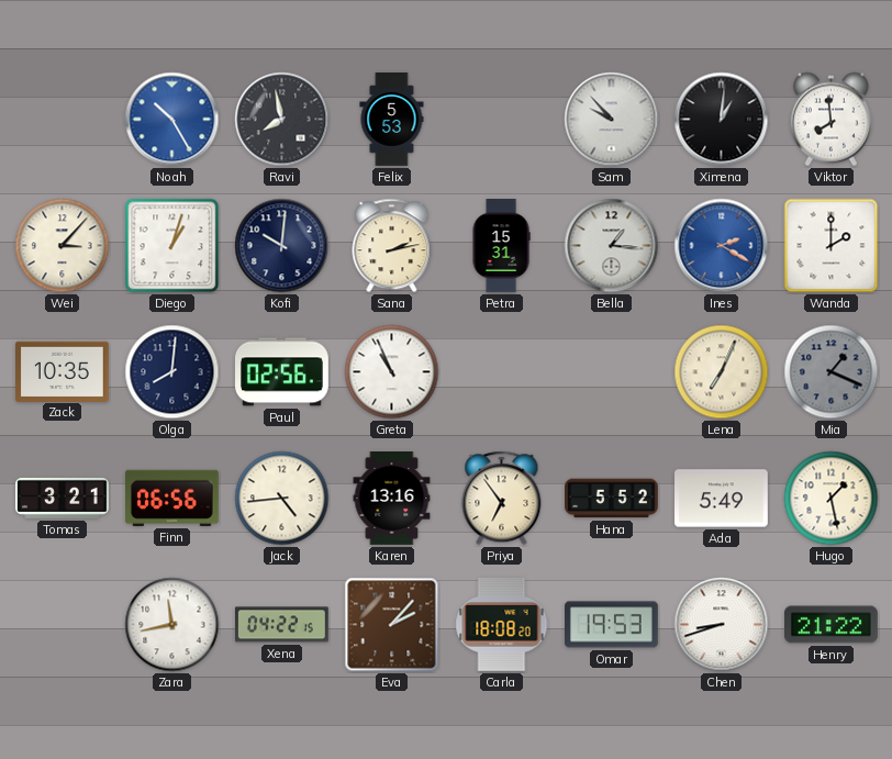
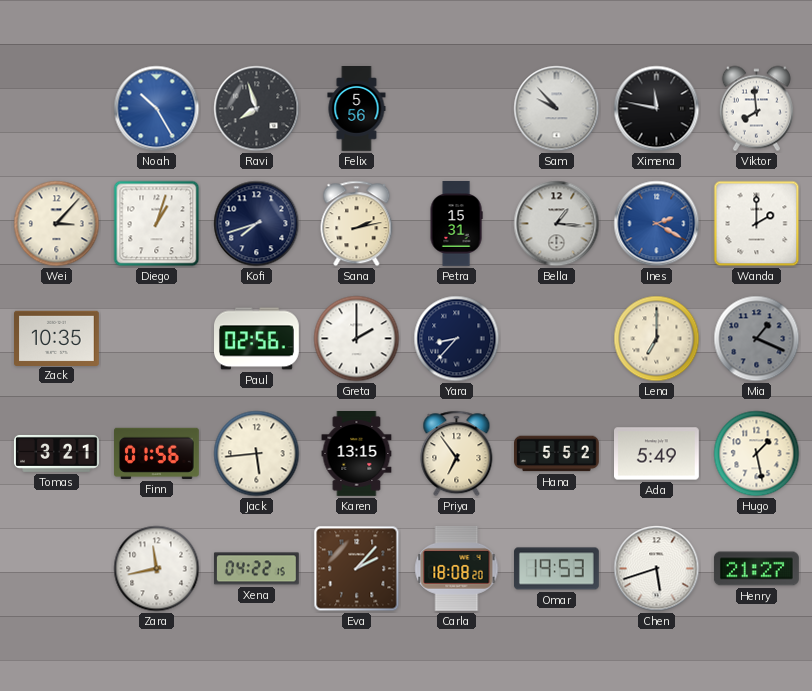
Ravi: 7:58 -> 7:57
Felix: 5:53 -> 5:56
Ximena: 1:01 -> 11:47
Kofi: 10:01 -> 7:42
Olga: 8:01 -> none
Greta: 10:56 -> 2:00
Yara: none -> 8:37
Lena: 7:04 -> 7:00
Finn: 06:56 -> 01:56
Jack: 4:44 -> 5:44
Karen: 13:16 -> 13:15
Chen: 8:42 -> 5:42
Henry: 21:22 -> 21:27
